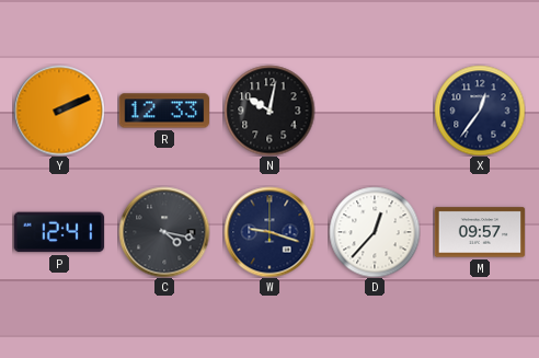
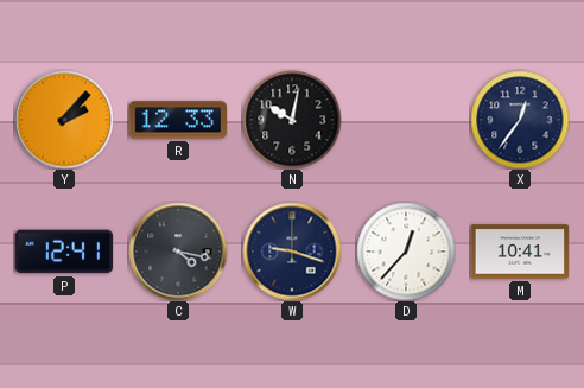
Y: 2:11 -> 2:07
M: 09:57 -> 10:41
